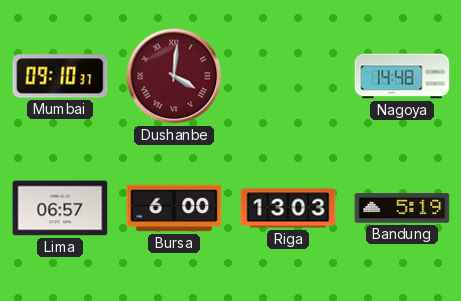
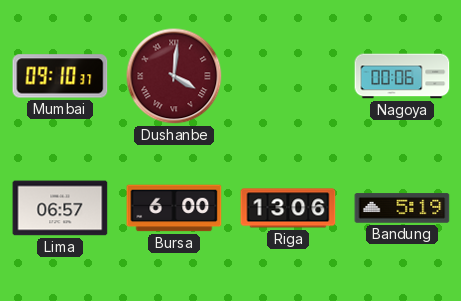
Nagoya: 14:48 -> 00:06
Riga: 13:03 -> 13:06
